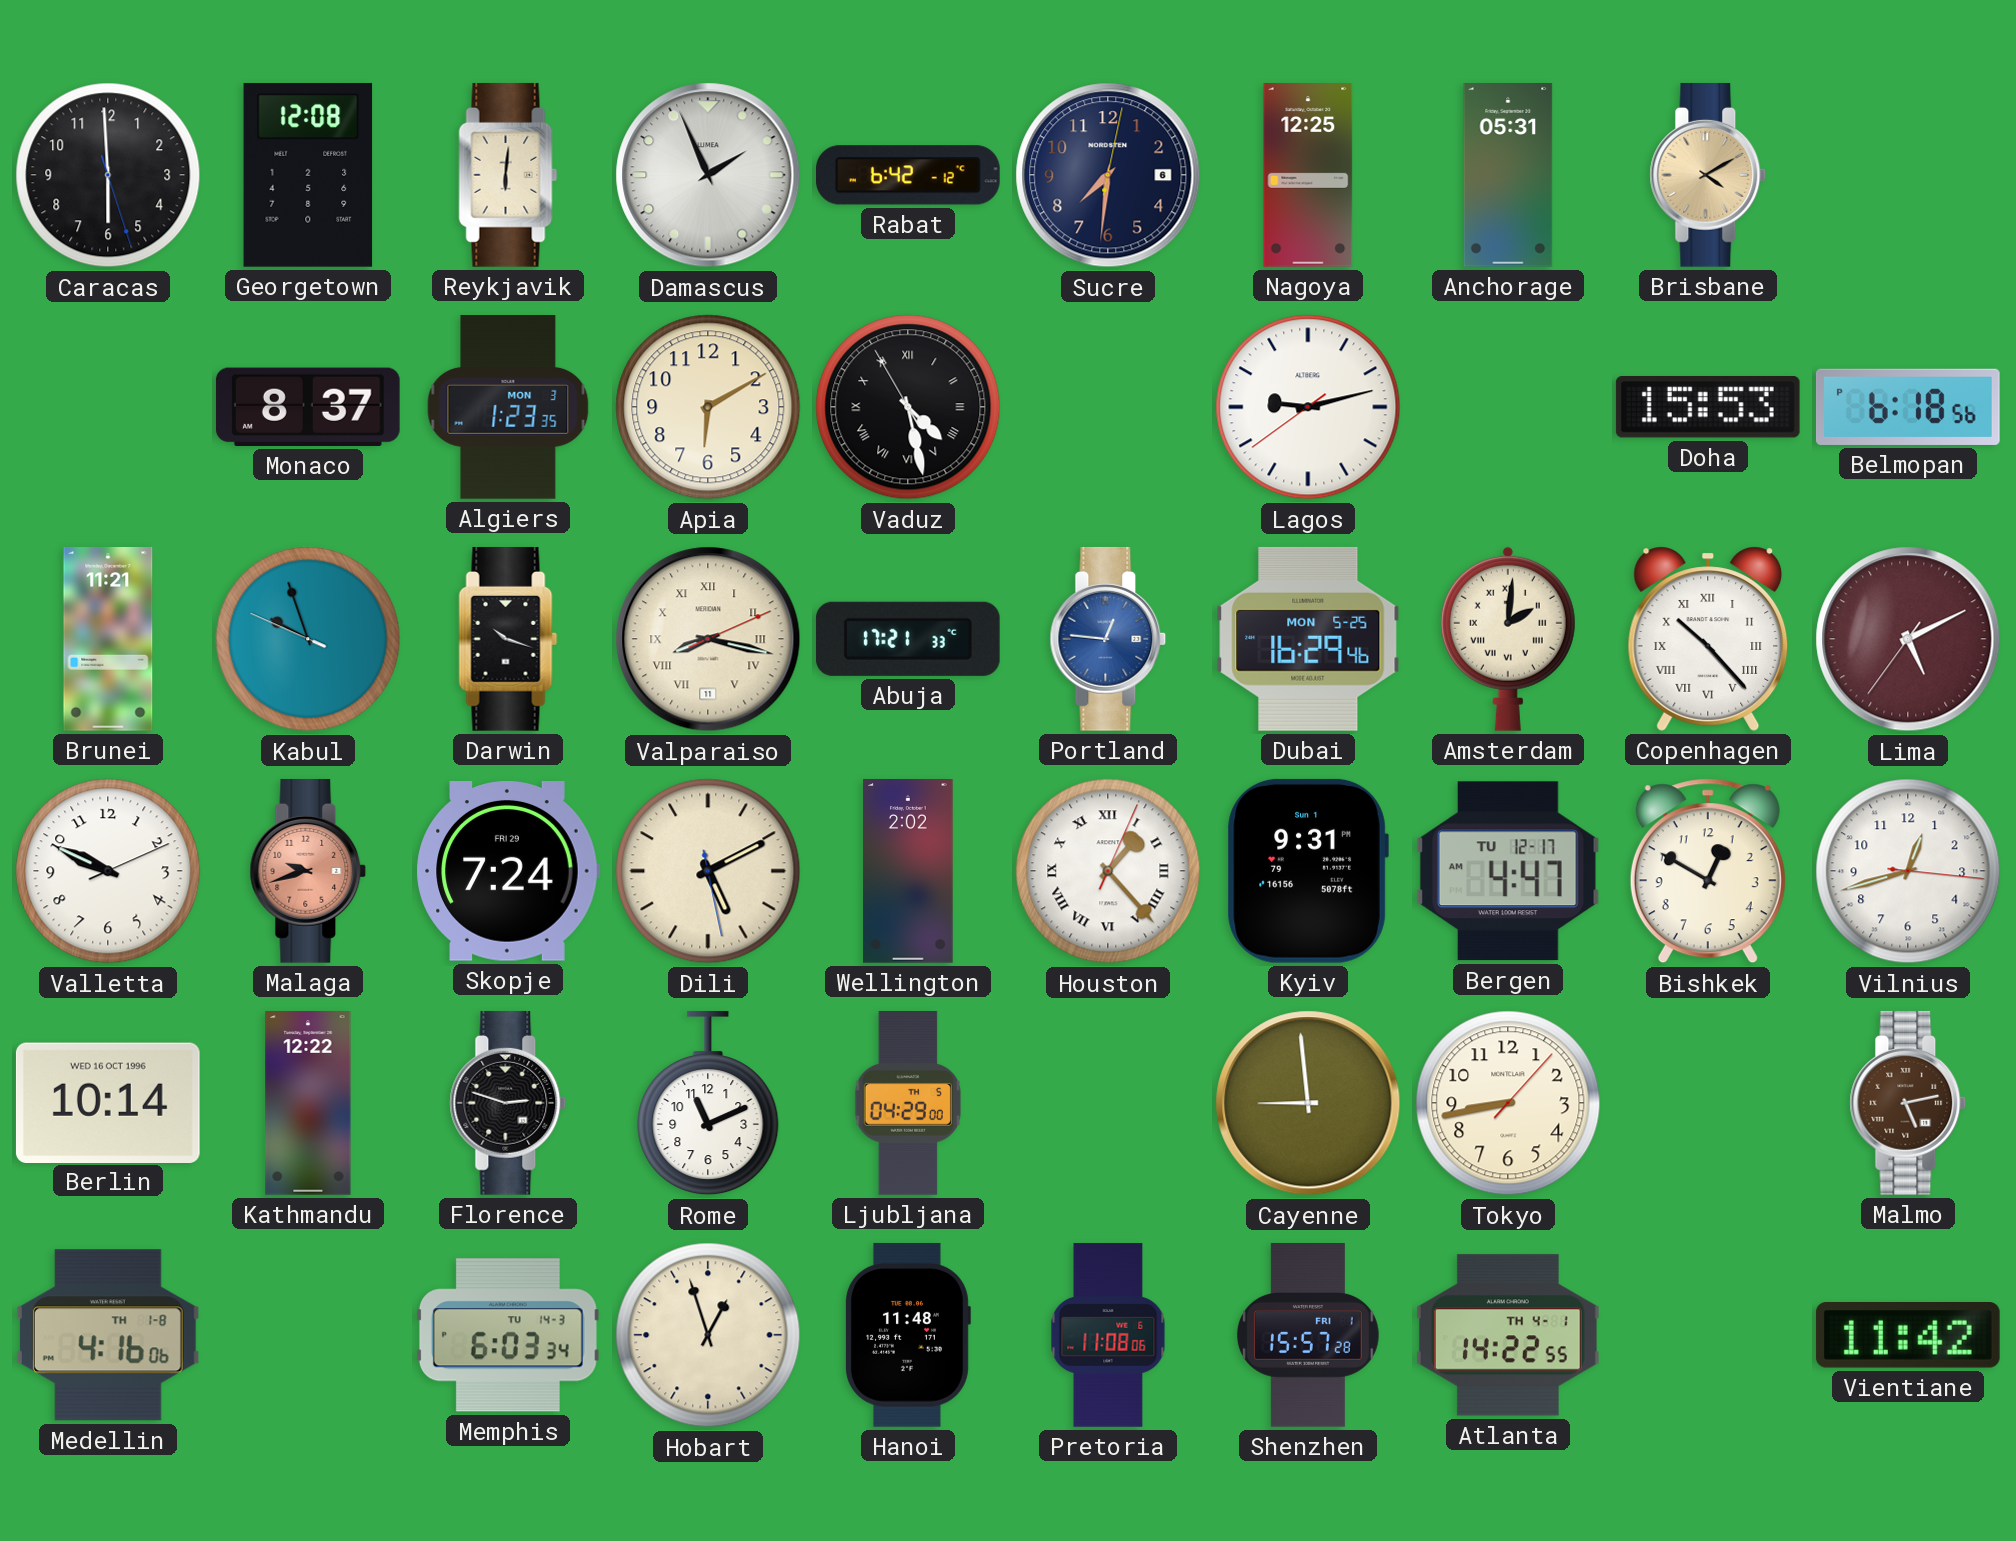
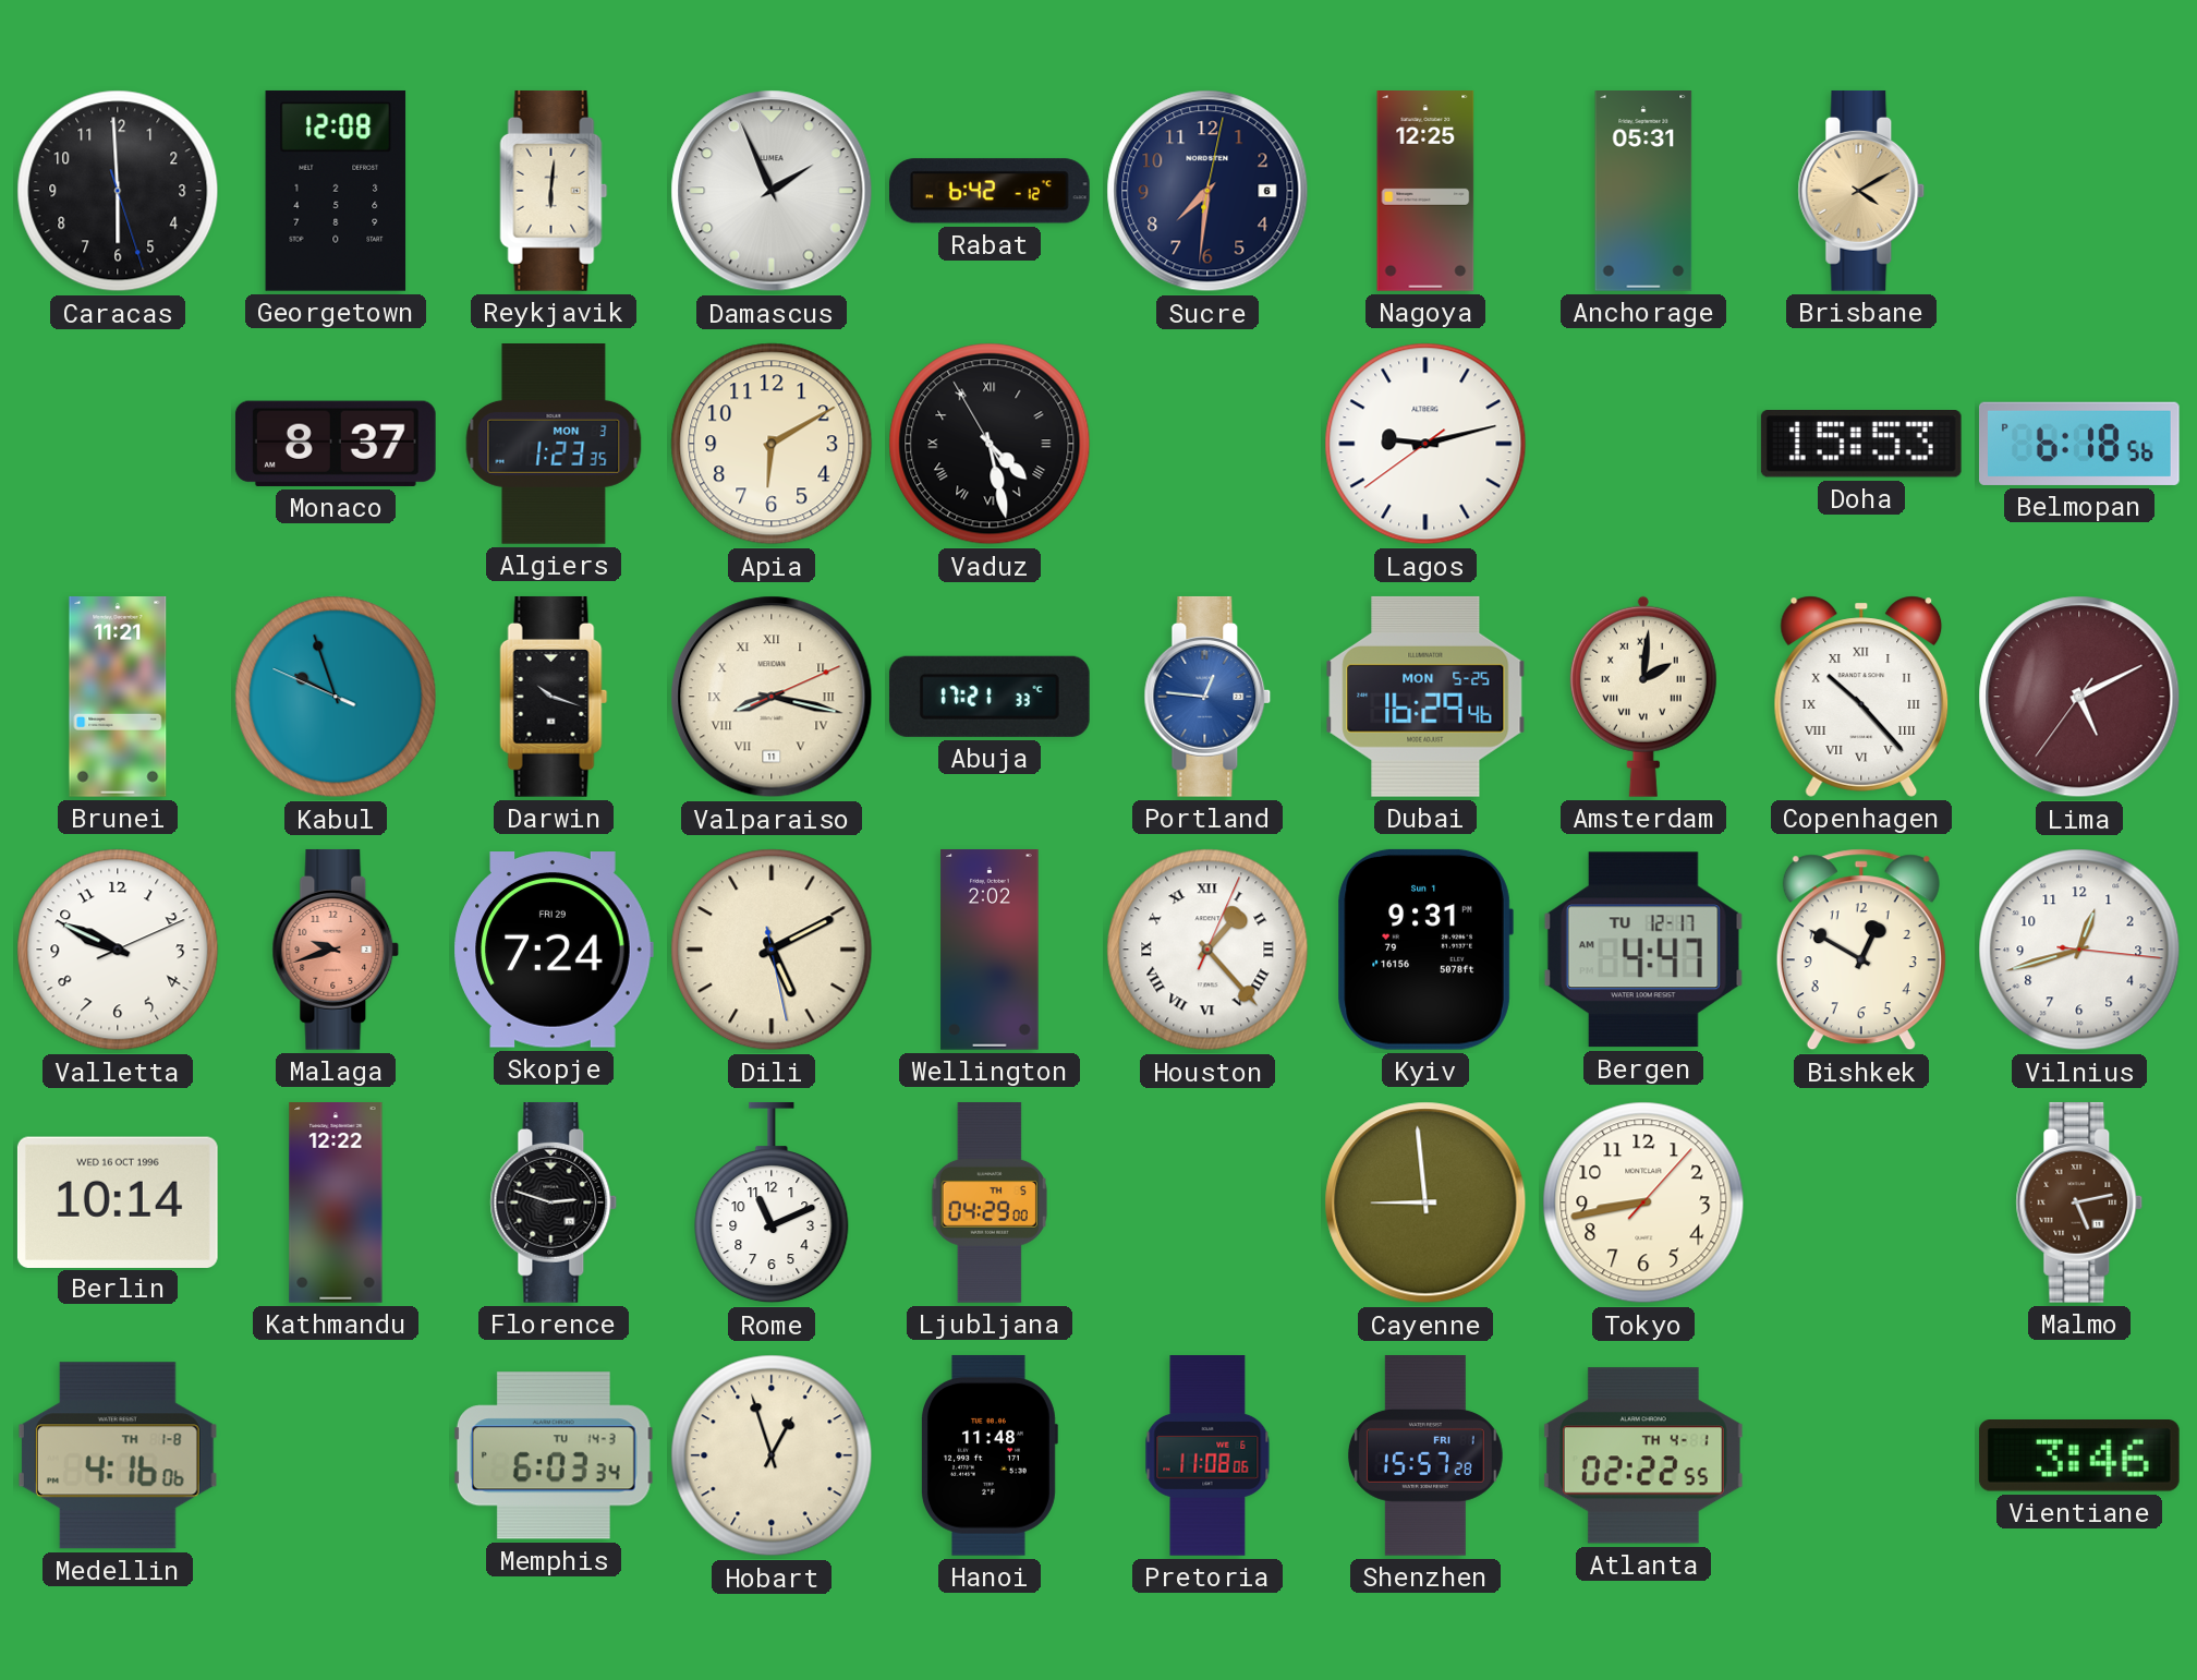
Atlanta: 14:22 -> 02:22
Vientiane: 11:42 -> 3:46
